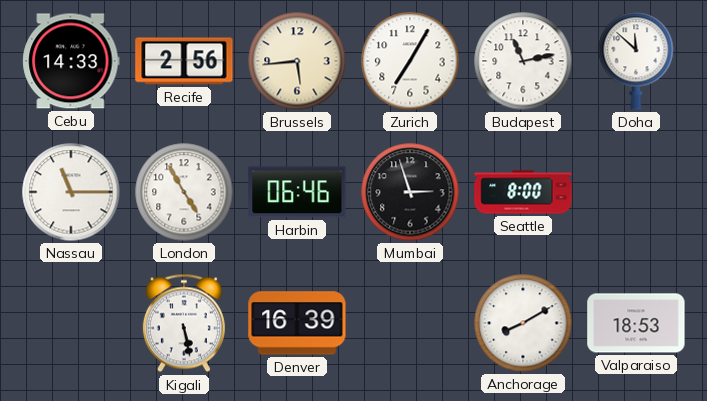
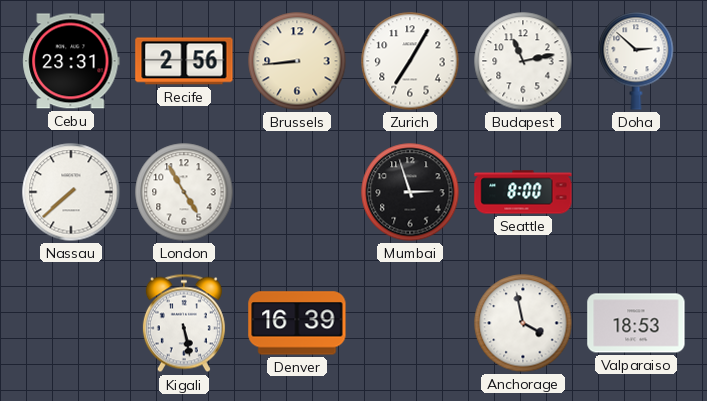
Cebu: 14:33 -> 23:31
Brussels: 5:44 -> 8:44
Doha: 11:52 -> 2:52
Nassau: 11:15 -> 7:38
Harbin: 06:46 -> none
Anchorage: 8:10 -> 3:58
